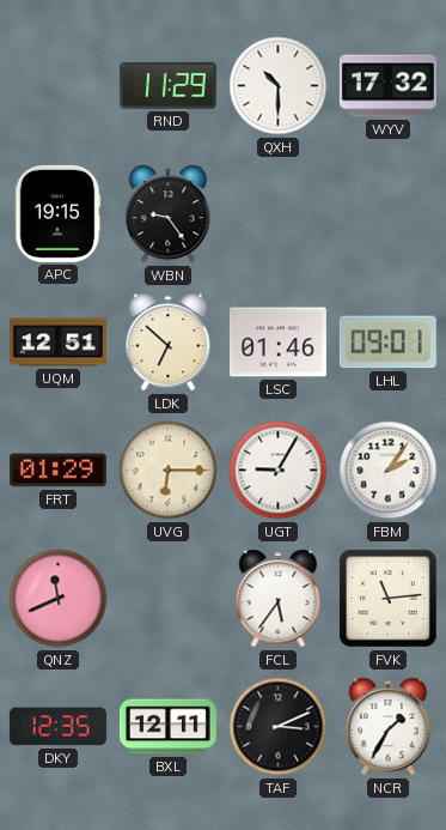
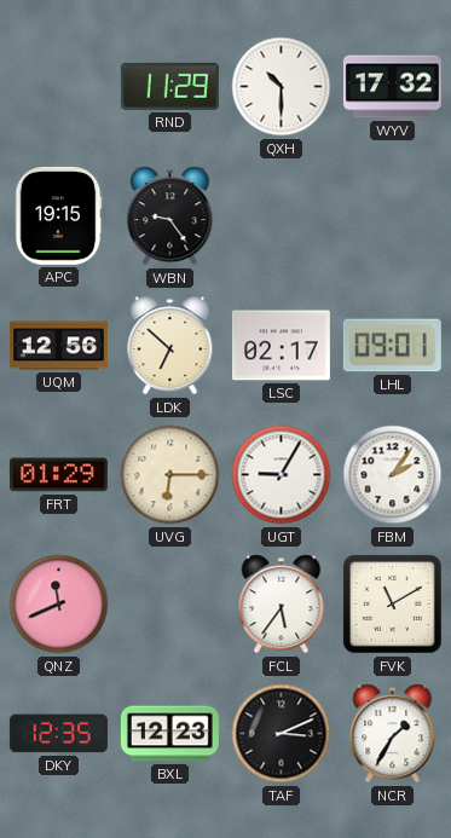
UQM: 12:51 -> 12:56
LSC: 01:46 -> 02:17
FVK: 11:14 -> 11:10
BXL: 12:11 -> 12:23
